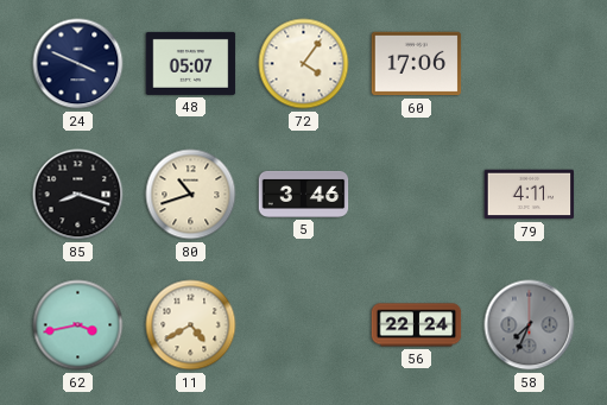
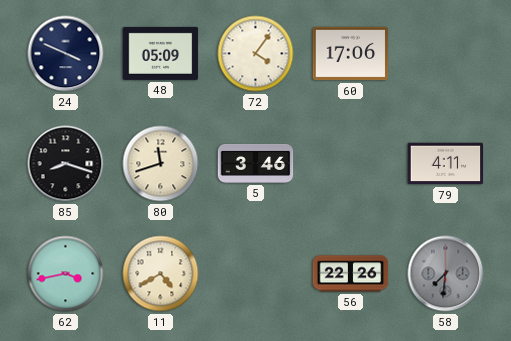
48: 05:07 -> 05:09
80: 10:42 -> 11:42
56: 22:24 -> 22:26
58: 7:34 -> 7:31
